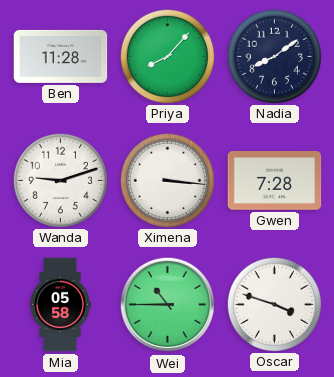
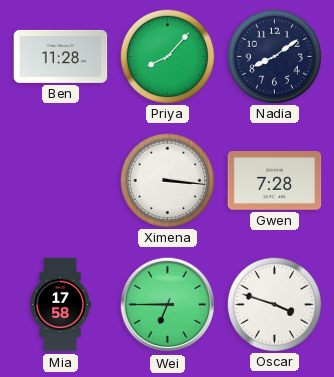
Wanda: 9:12 -> none
Mia: 05:58 -> 17:58
Wei: 10:45 -> 6:45
